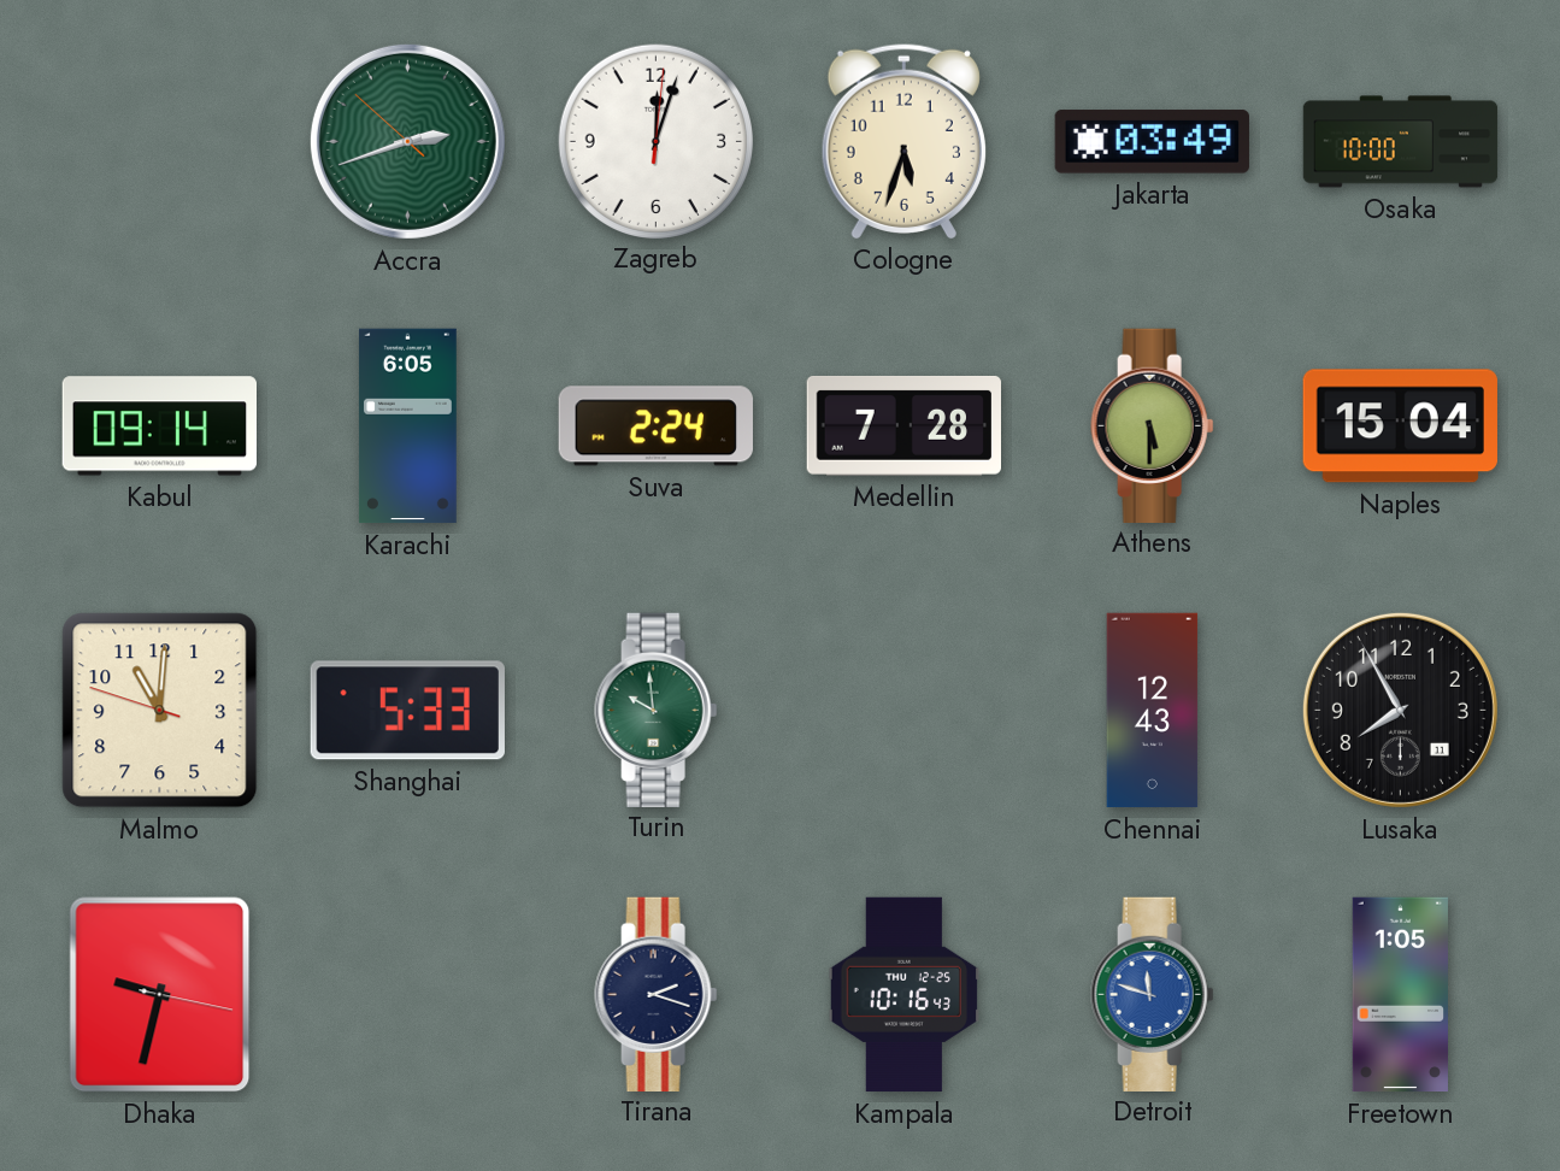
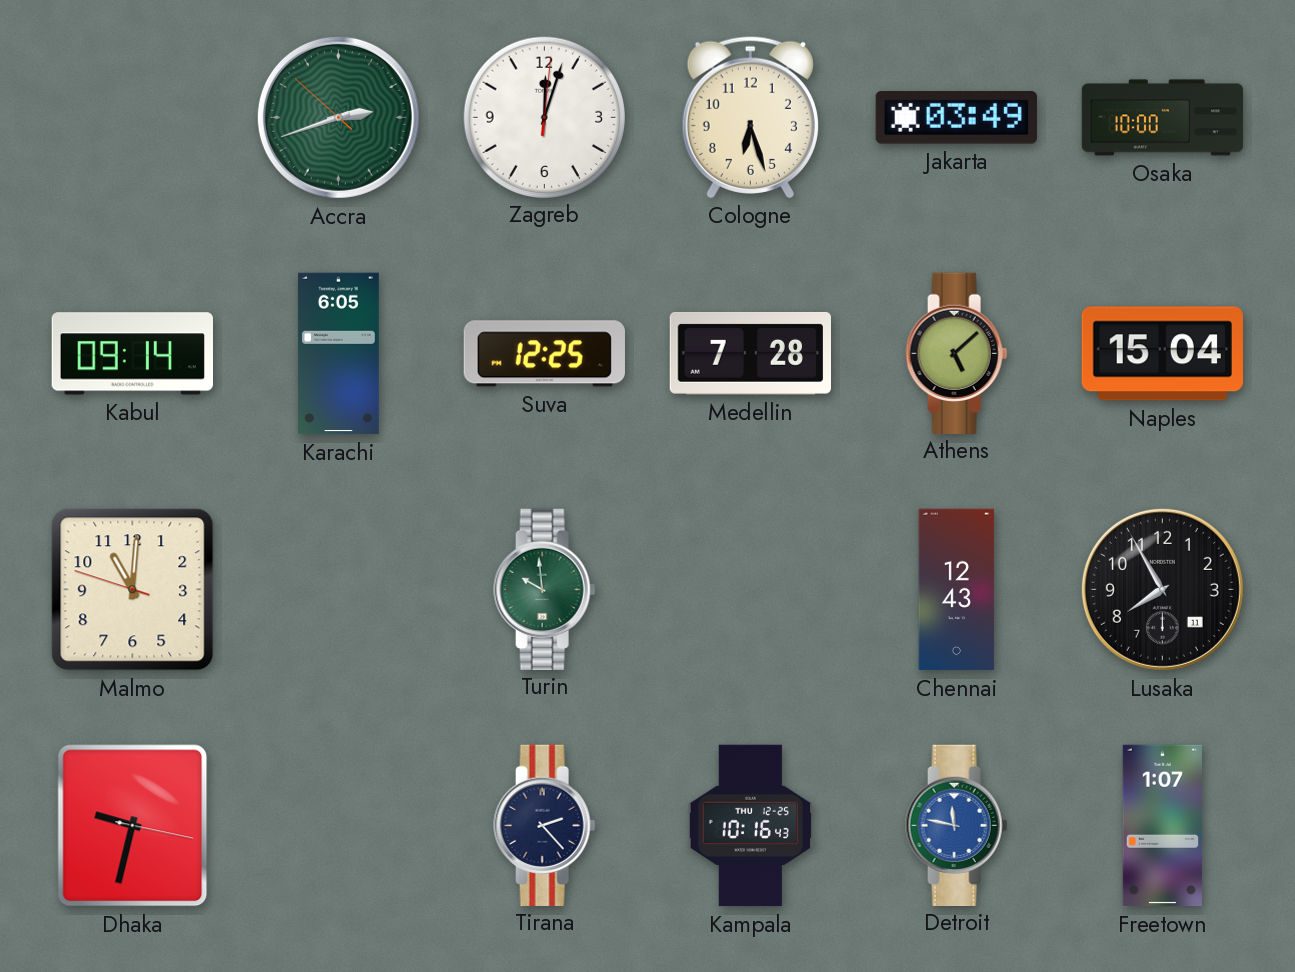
Cologne: 5:33 -> 6:27
Suva: 2:24 -> 12:25
Athens: 5:30 -> 5:08
Shanghai: 5:33 -> none
Tirana: 2:18 -> 2:23
Detroit: 11:48 -> 11:47
Freetown: 1:05 -> 1:07
